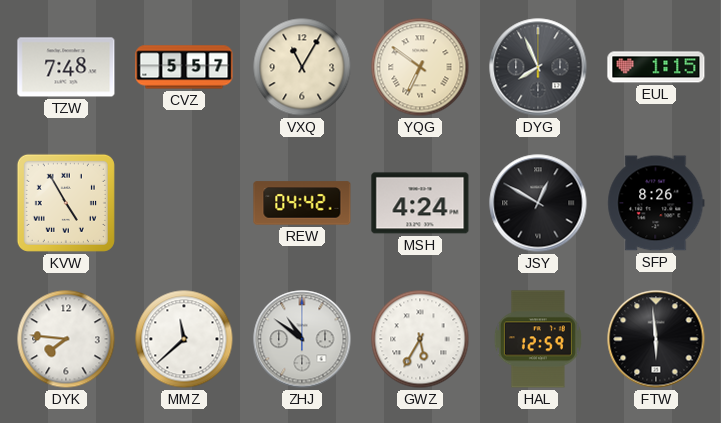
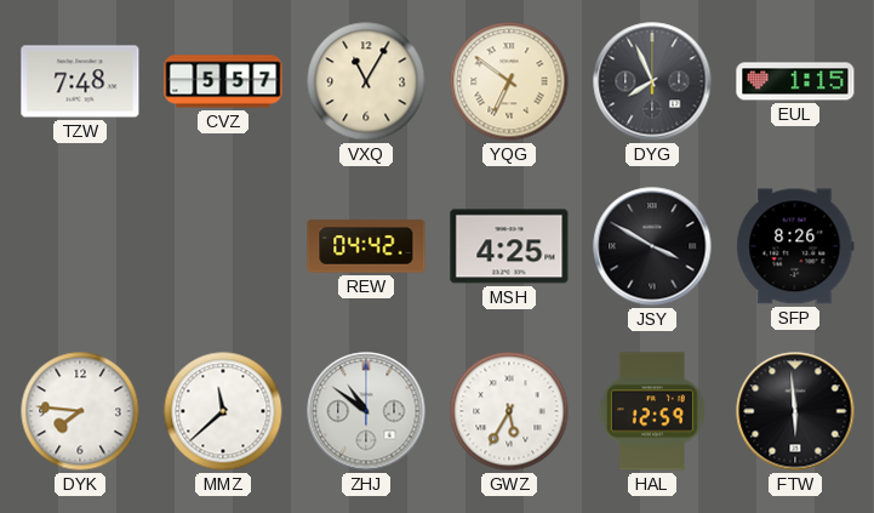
KVW: 4:55 -> none
MSH: 4:24 -> 4:25
JSY: 12:50 -> 3:50
